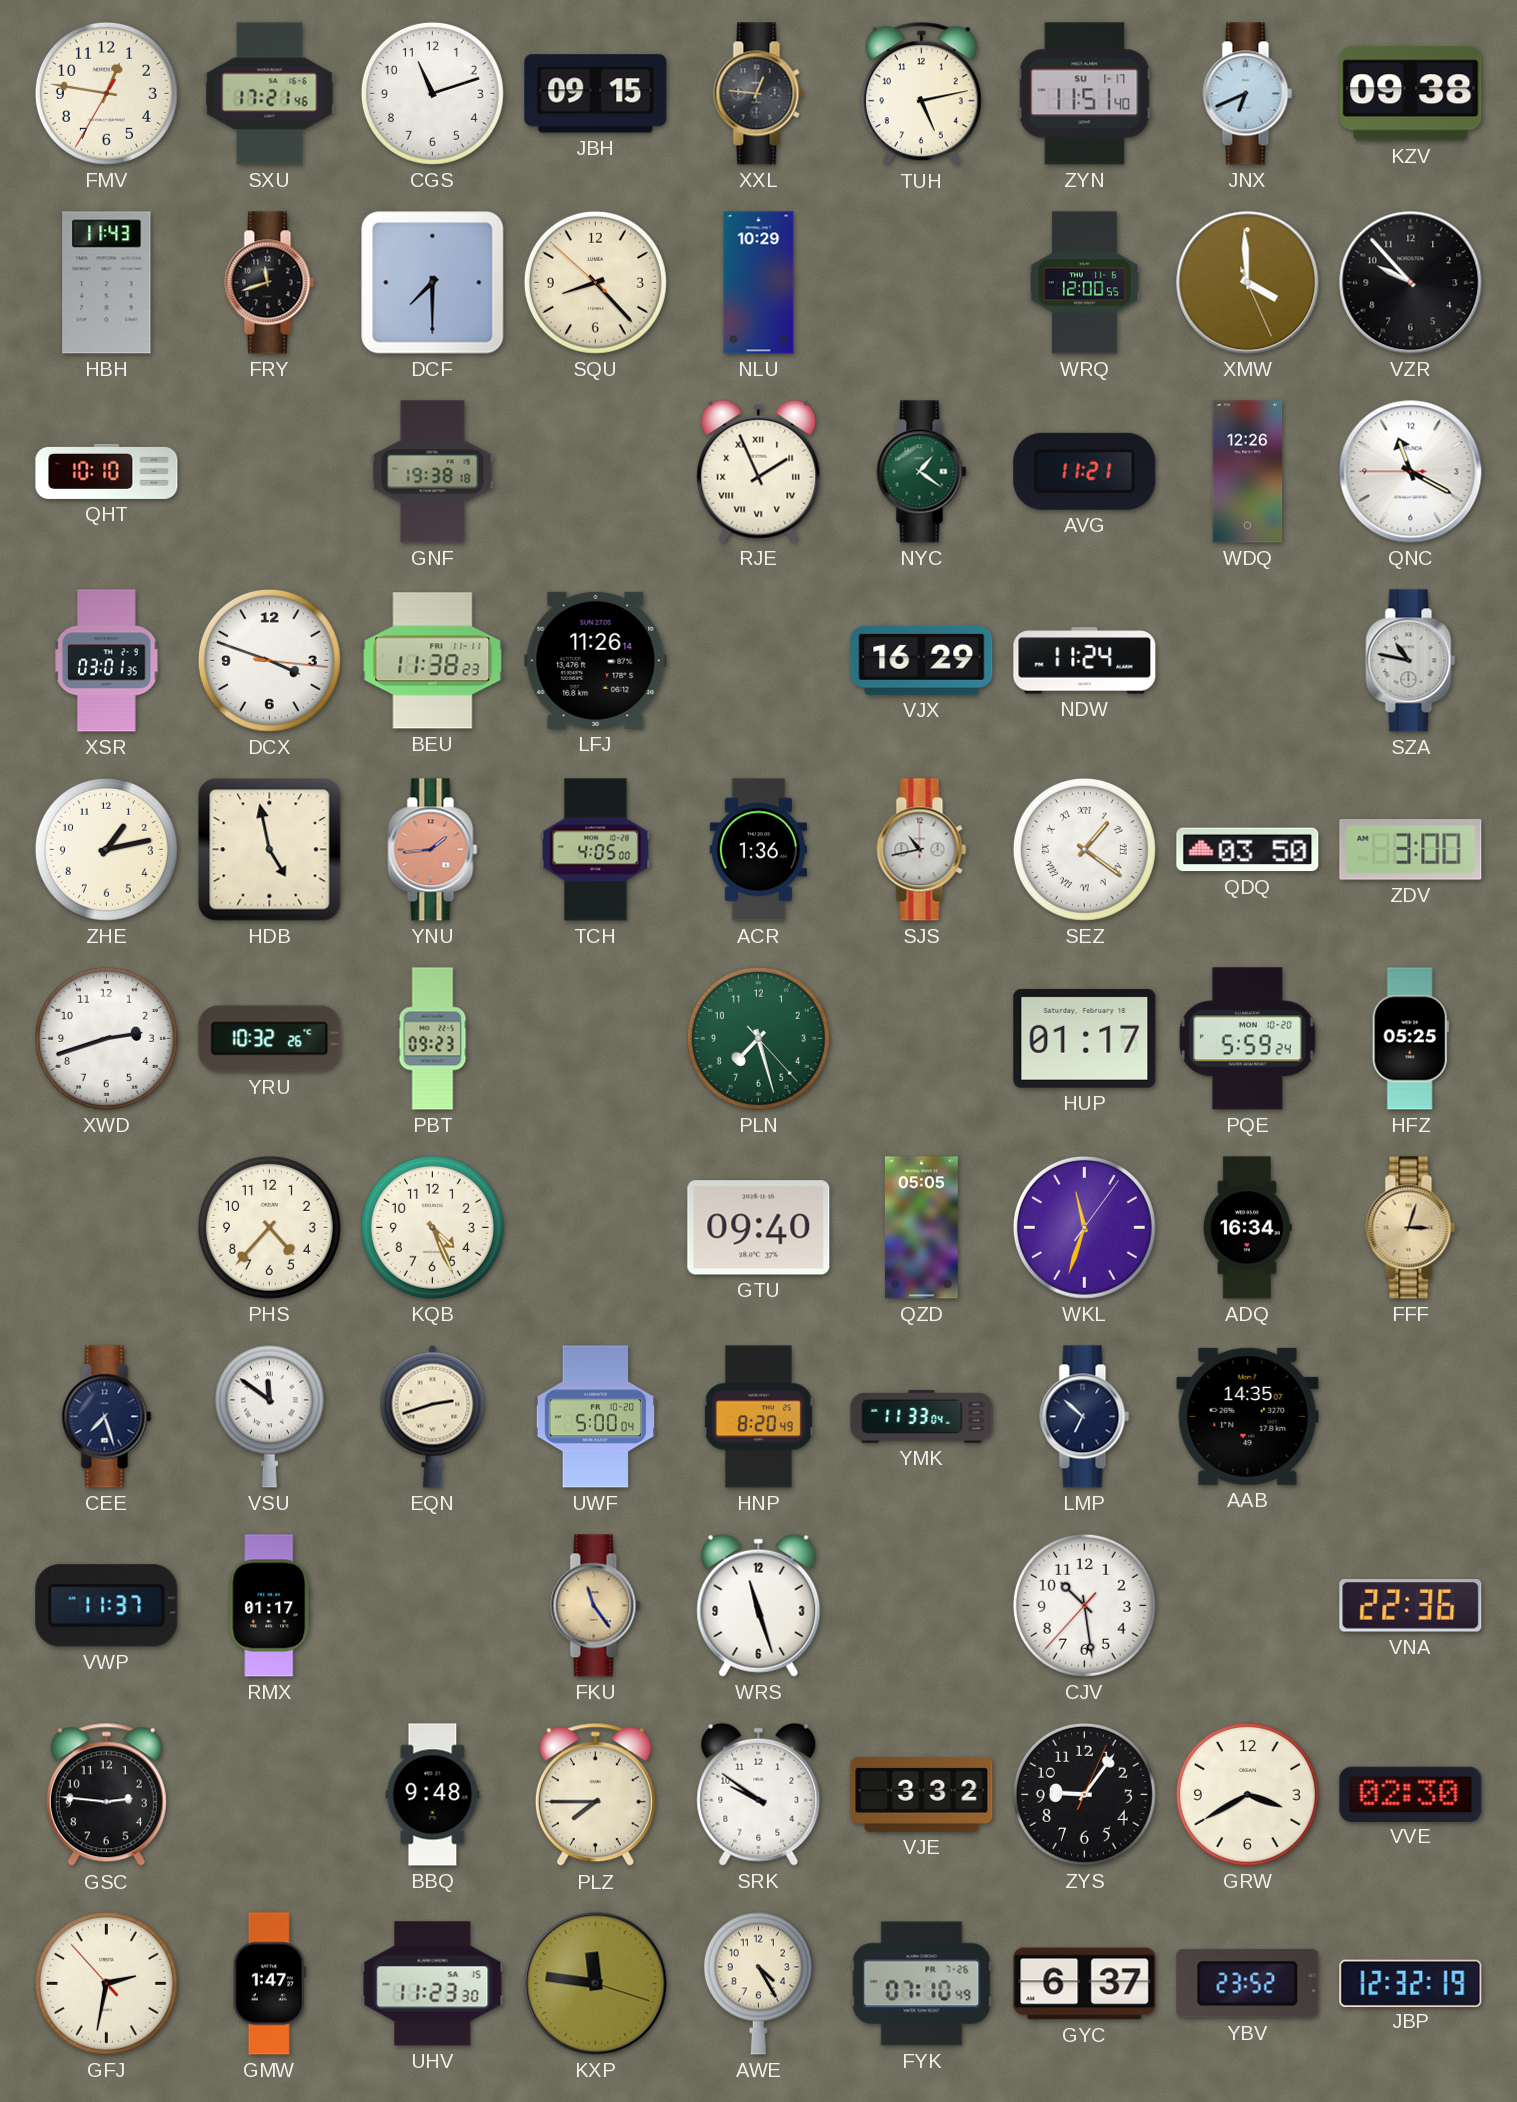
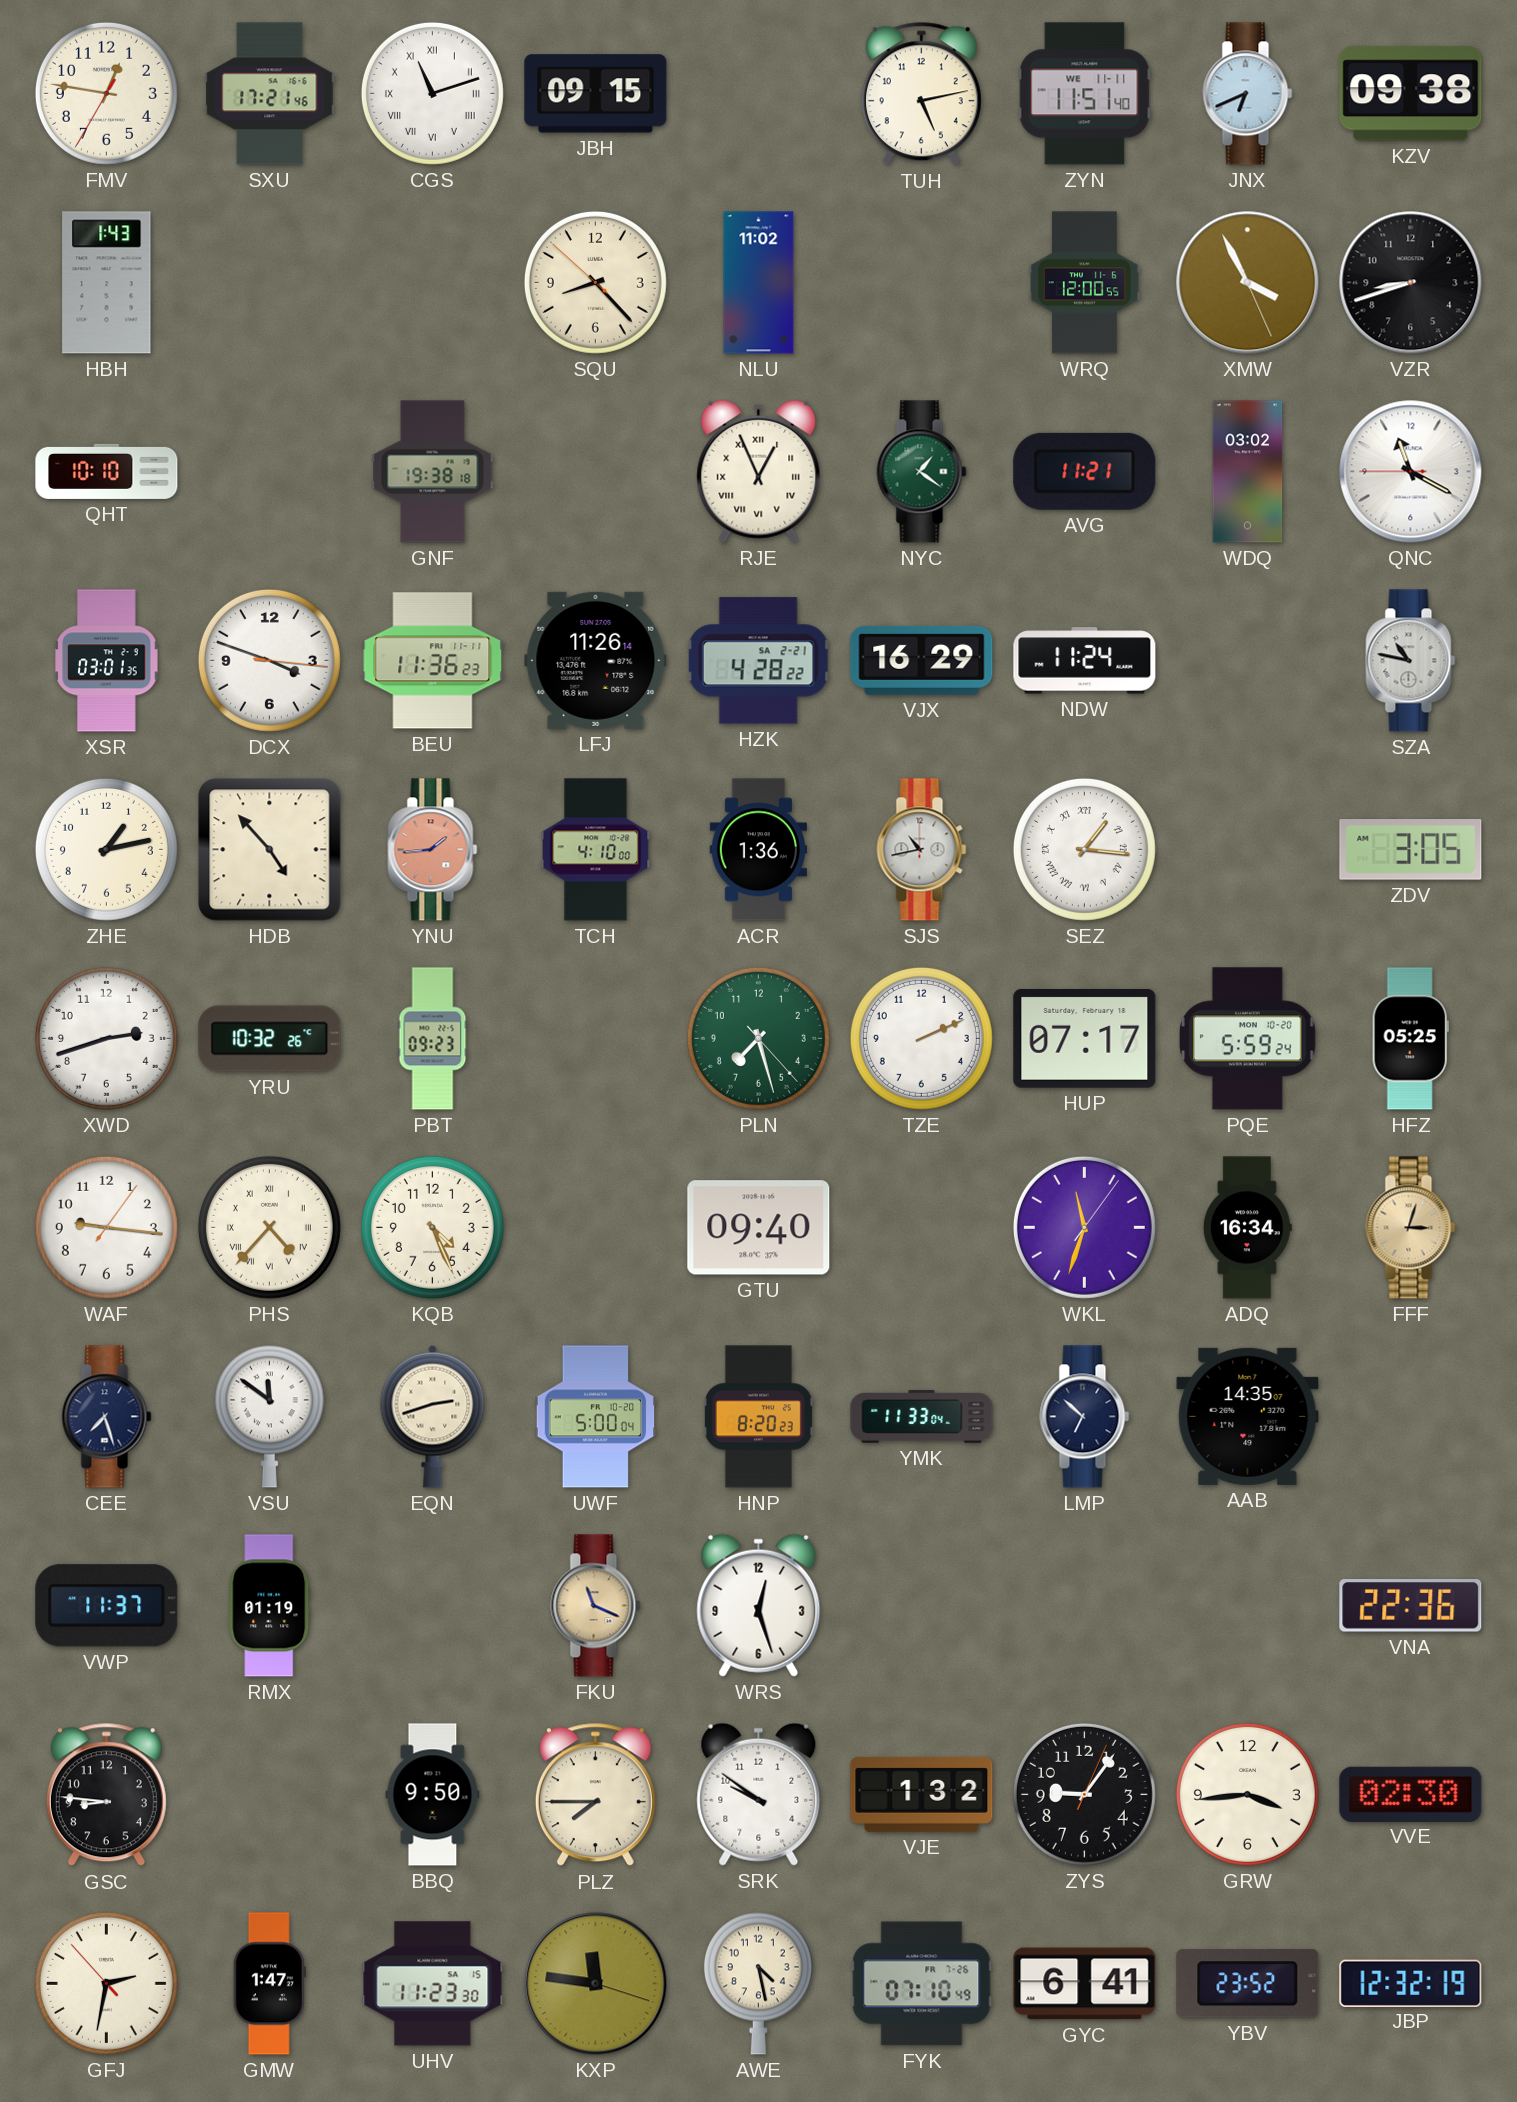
CGS numerals: Arabic -> Roman
XXL: 12:46 -> none
ZYN date: SU 1-17 -> WE 11-11
HBH: 11:43 -> 1:43
FRY: 11:42 -> none
DCF: 7:30 -> none
NLU: 10:29 -> 11:02
XMW: 3:59 -> 3:55
VZR: 9:53 -> 8:42
RJE: 1:56 -> 12:56
WDQ: 12:26 -> 03:02
BEU: 11:38 -> 11:36
HZK: none -> 4:28
HDB: 4:58 -> 4:53
TCH: 4:05 -> 4:10
SEZ: 1:21 -> 1:16
QDQ: 03:50 -> none
ZDV: 3:00 -> 3:05
TZE: none -> 2:11
HUP: 01:17 -> 07:17
WAF: none -> 9:16
PHS numerals: Arabic -> Roman
QZD: 05:05 -> none
HNP: 8:20:49 -> 8:20:23
RMX: 01:17 -> 01:19
FKU: 11:24 -> 11:19
WRS: 11:27 -> 12:27
CJV: 10:28 -> none
GSC: 2:46 -> 8:46
BBQ: 9:48 -> 9:50
VJE: 3:32 -> 1:32
GRW: 3:40 -> 3:44
AWE: 4:25 -> 4:28
GYC: 6:37 -> 6:41
